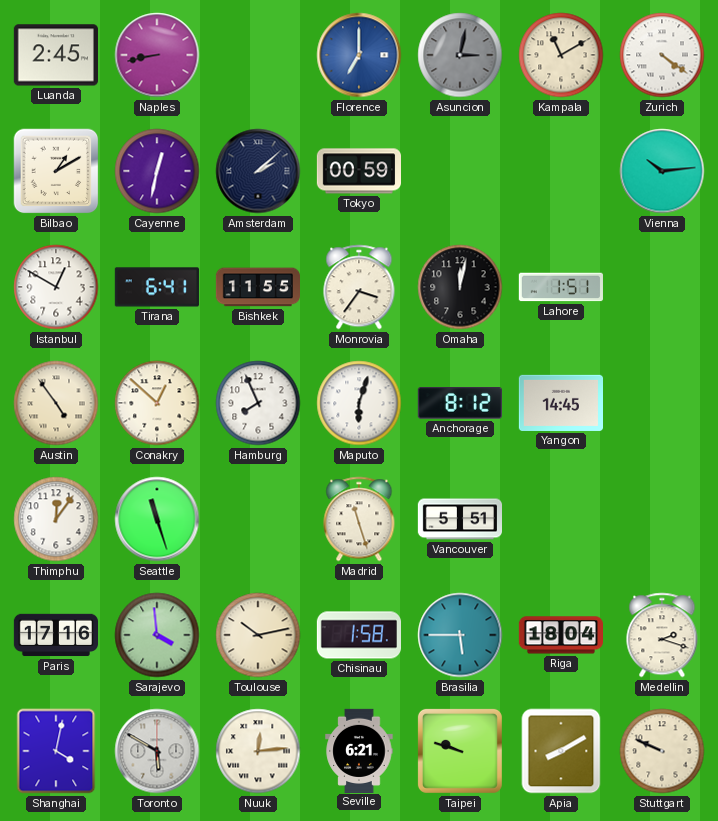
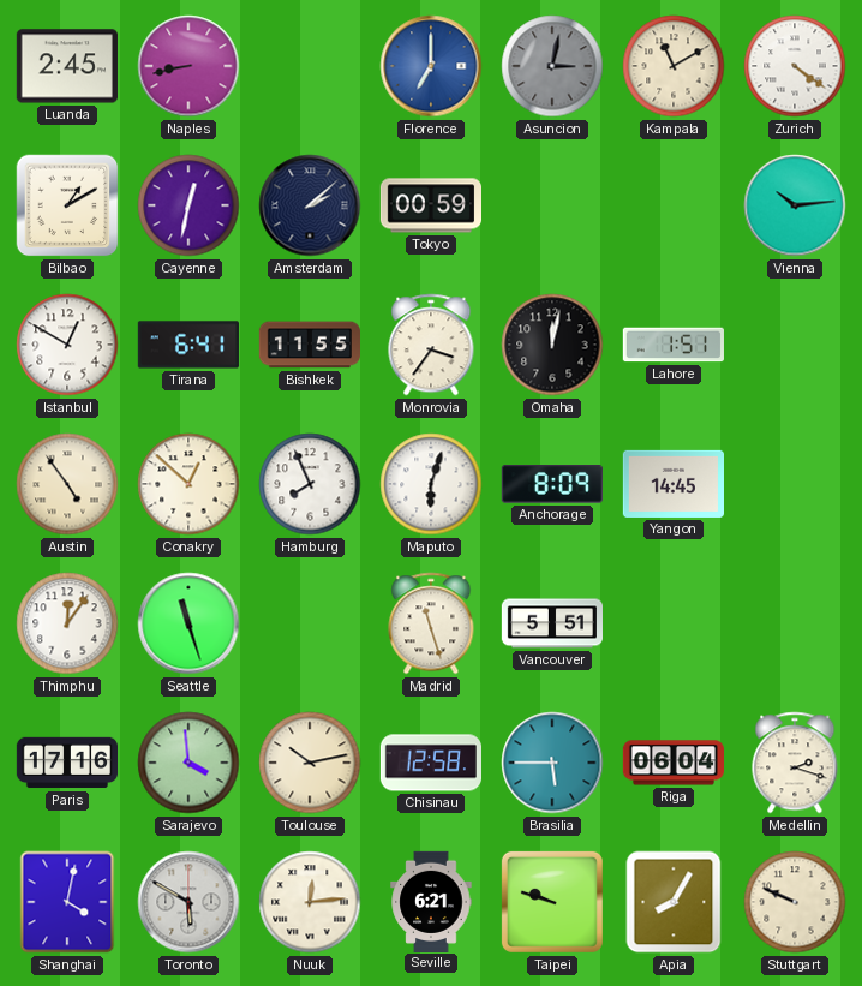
Anchorage: 8:12 -> 8:09
Chisinau: 1:58 -> 12:58
Riga: 18:04 -> 06:04
Apia: 8:10 -> 8:05
